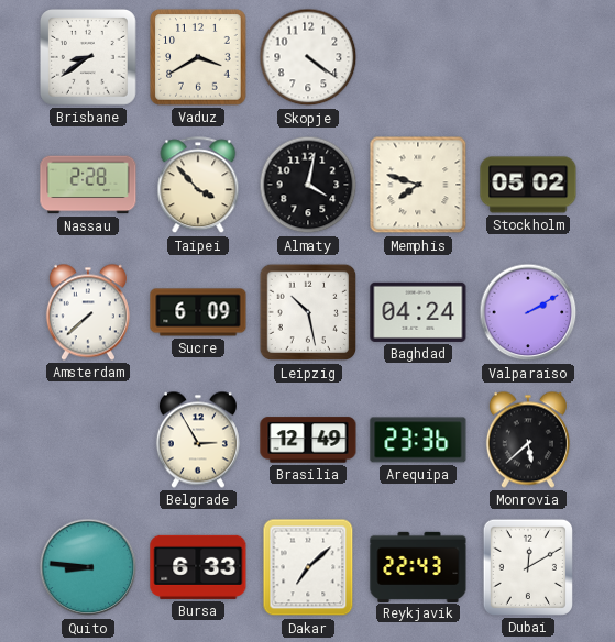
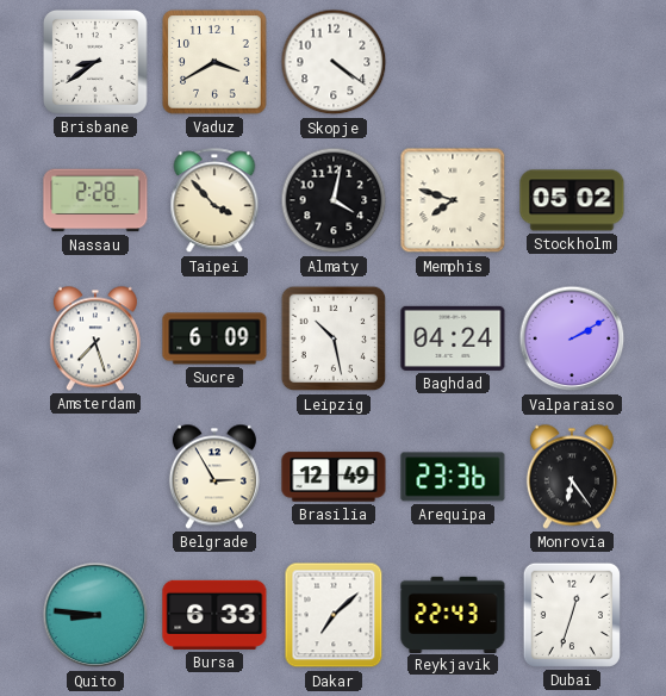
Amsterdam: 7:38 -> 7:27
Monrovia: 5:38 -> 6:24
Dubai: 12:10 -> 12:33
